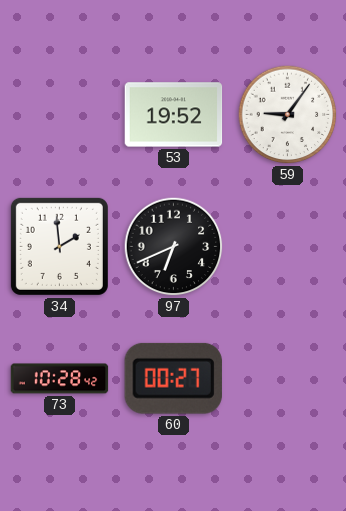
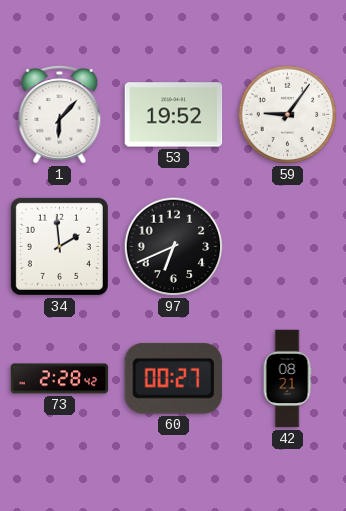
1: none -> 6:07
73: 10:28 -> 2:28
42: none -> 08:21
